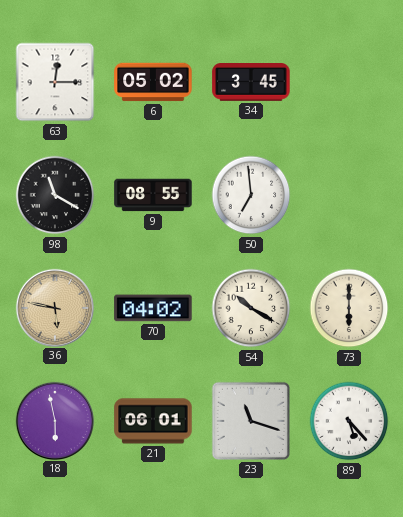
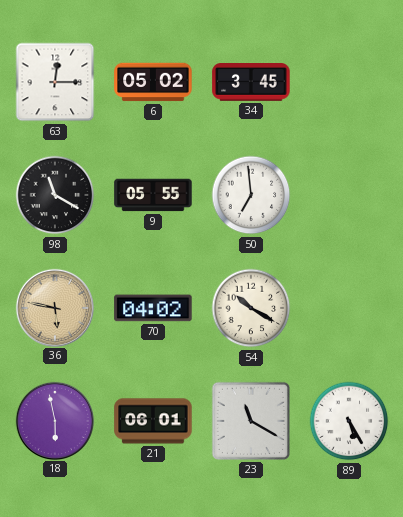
9: 08:55 -> 05:55
73: 6:00 -> none
23: 11:18 -> 11:20
89: 5:23 -> 5:25
